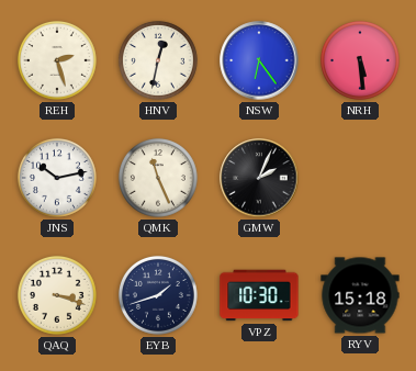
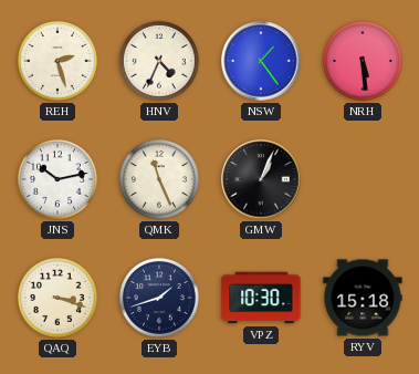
HNV: 12:32 -> 4:34
NSW: 6:24 -> 1:24
GMW: 2:04 -> 1:04
